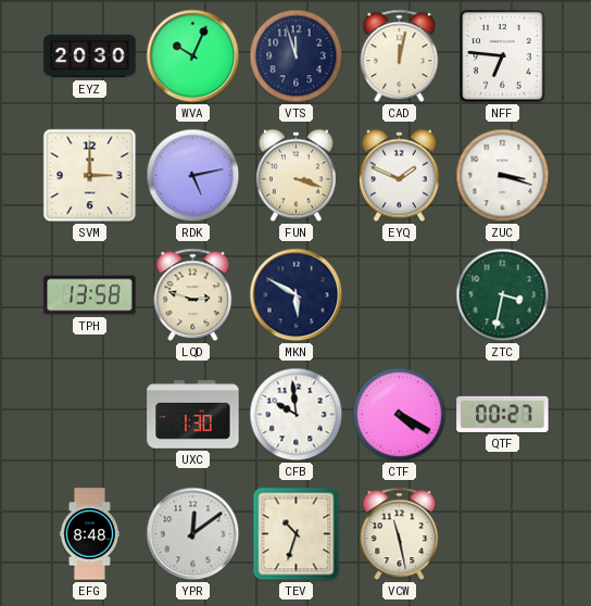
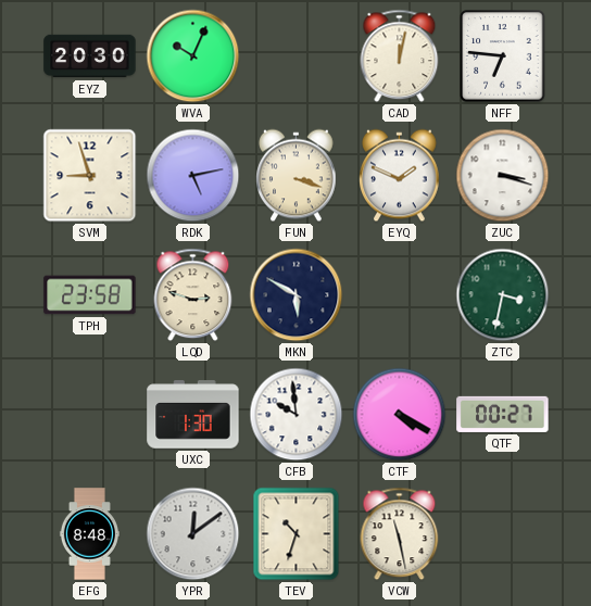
VTS: 11:57 -> none
SVM: 3:00 -> 8:57
TPH: 13:58 -> 23:58
